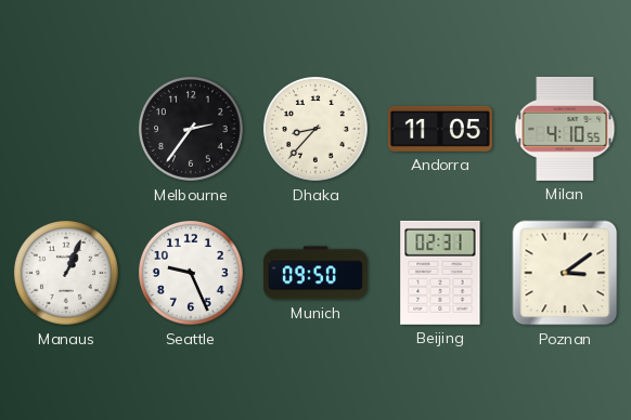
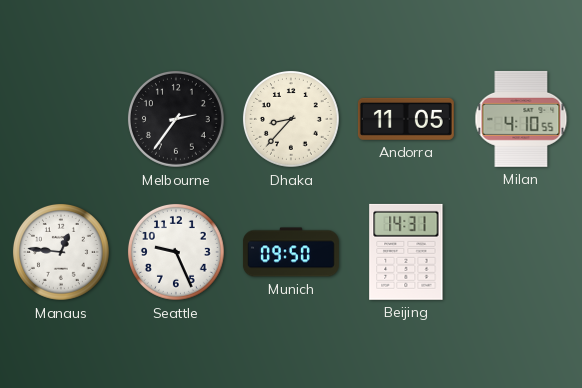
Manaus: 1:04 -> 12:46
Beijing: 02:31 -> 14:31
Poznan: 3:09 -> none
